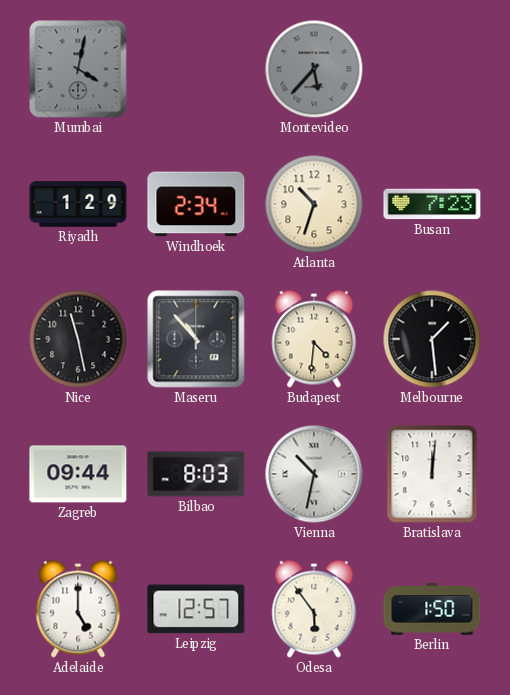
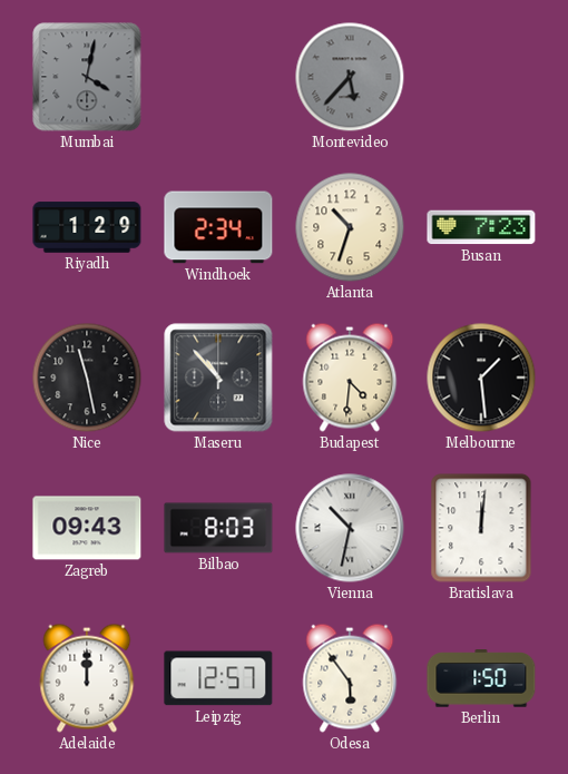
Zagreb: 09:44 -> 09:43
Adelaide: 5:00 -> 12:00
